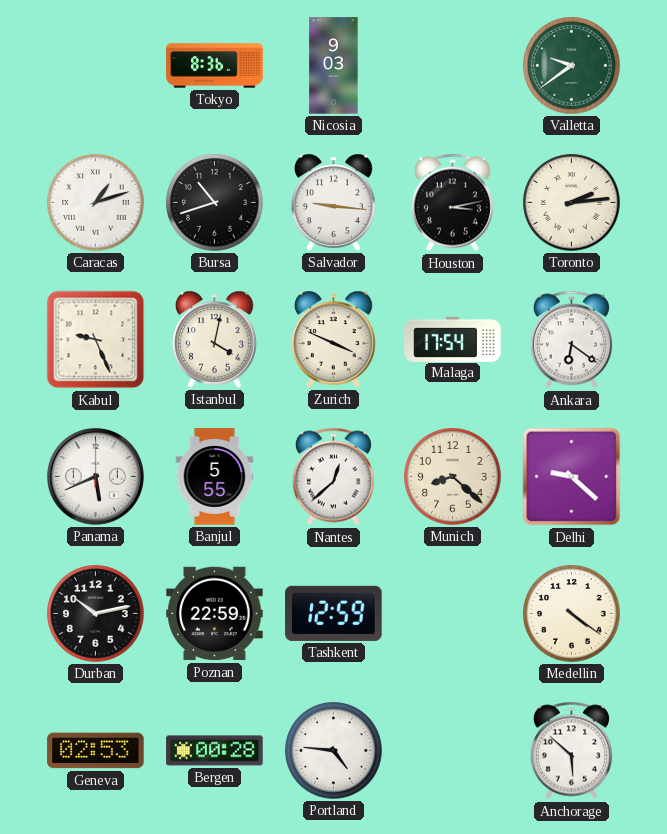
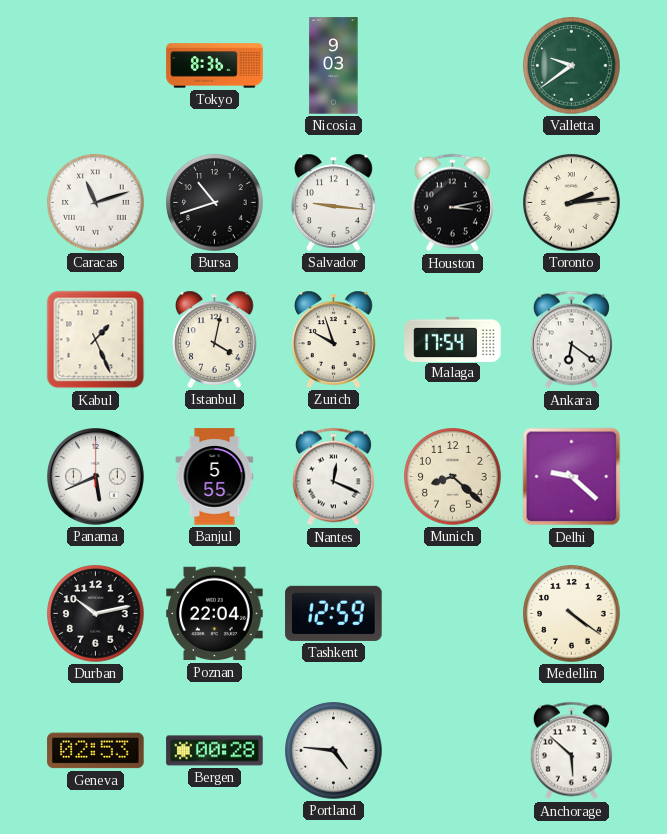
Caracas: 1:12 -> 11:12
Kabul: 9:26 -> 1:26
Zurich: 3:49 -> 9:57
Nantes: 12:38 -> 12:19
Poznan: 22:59 -> 22:04
